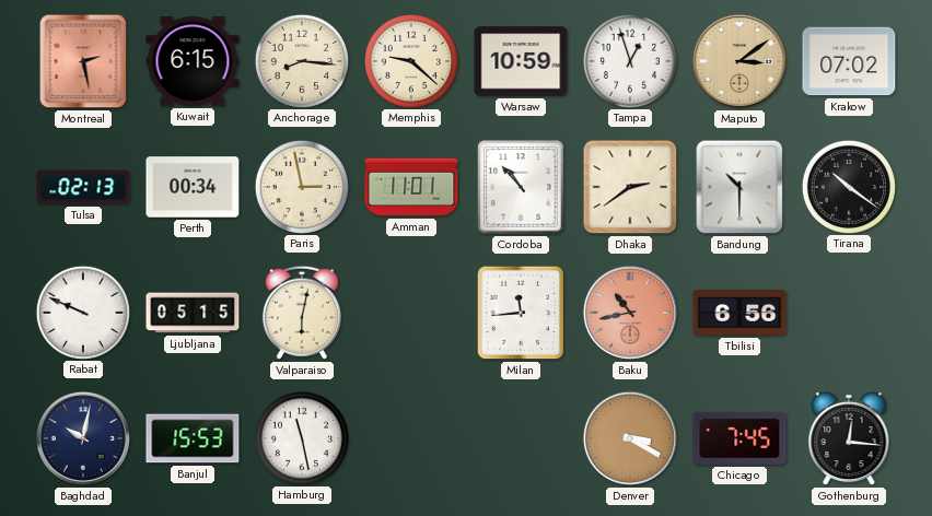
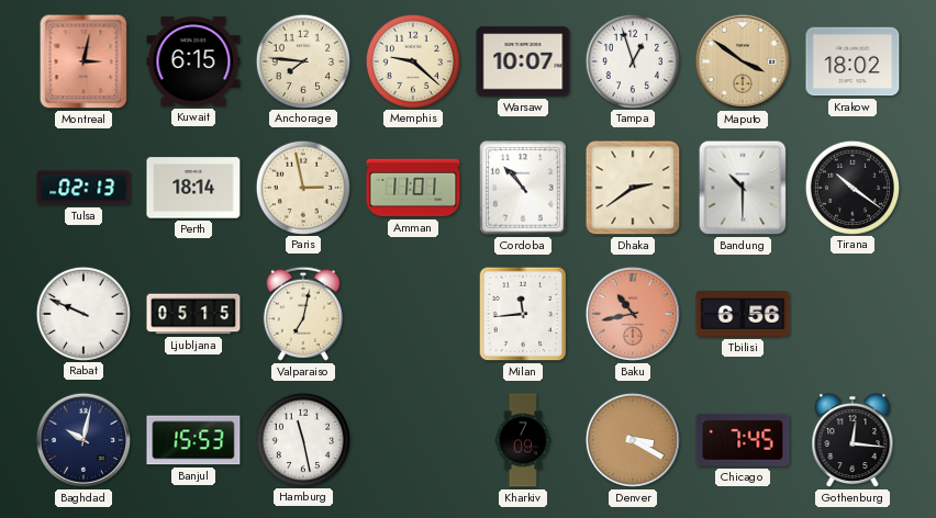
Montreal: 2:28 -> 3:02
Anchorage: 8:16 -> 7:46
Warsaw: 10:59 -> 10:07
Maputo: 3:09 -> 3:51
Krakow: 07:02 -> 18:02
Perth: 00:34 -> 18:14
Valparaiso: 6:02 -> 7:02
Kharkiv: none -> 7:09
